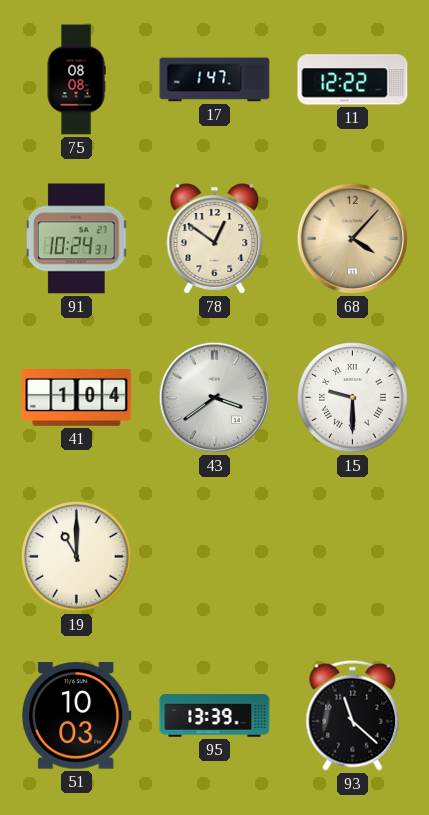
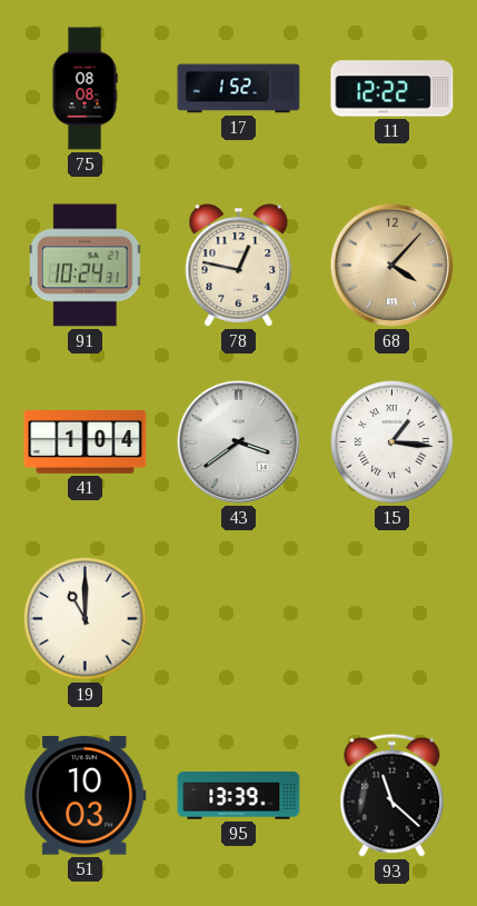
17: 1:47 -> 1:52
78: 12:51 -> 12:47
15: 9:30 -> 1:16
